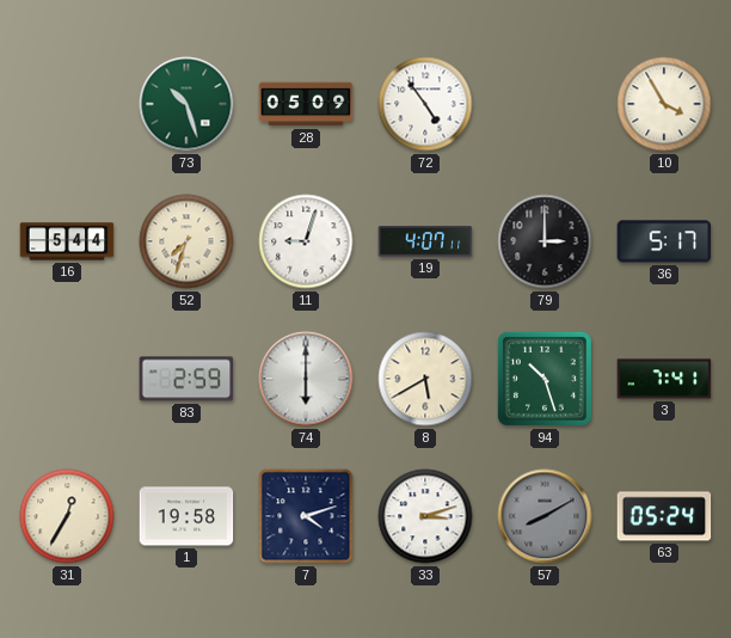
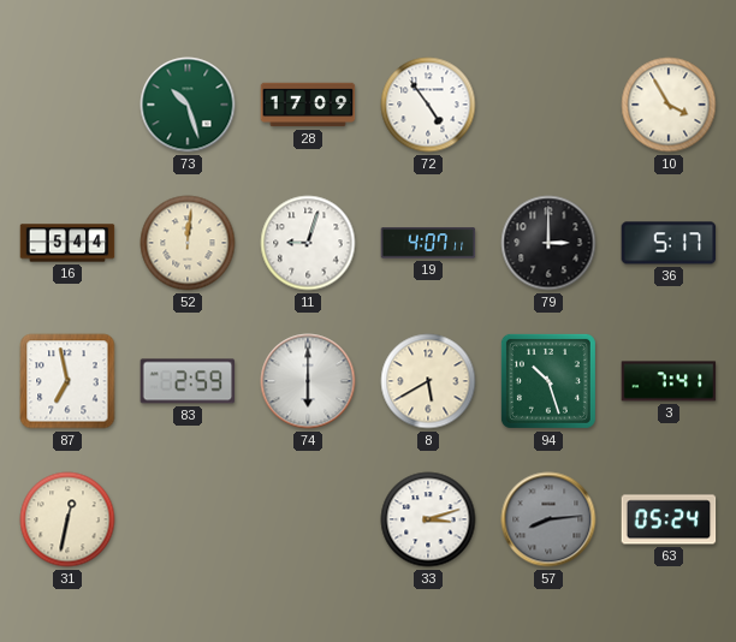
28: 05:09 -> 17:09
52: 7:33 -> 12:01
87: none -> 6:58
31: 12:35 -> 12:32
1: 19:58 -> none
7: 4:12 -> none
57: 8:10 -> 8:14
